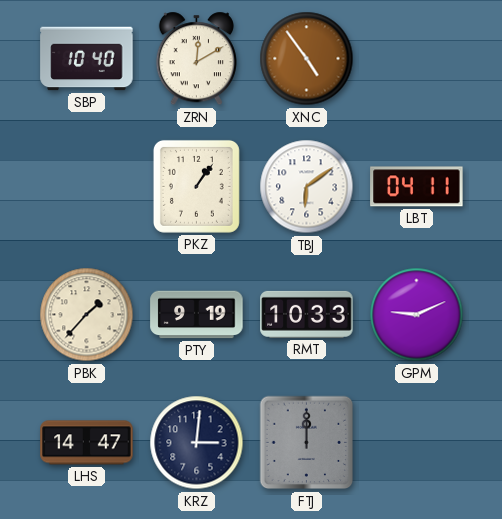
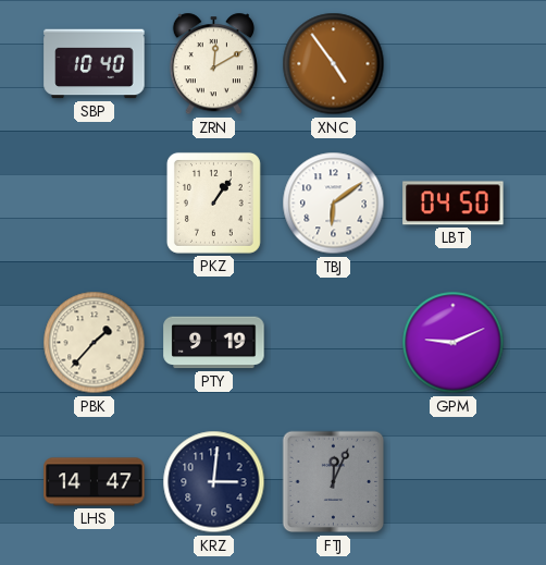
LBT: 04:11 -> 04:50
RMT: 10:33 -> none
FTJ: 12:00 -> 12:04
